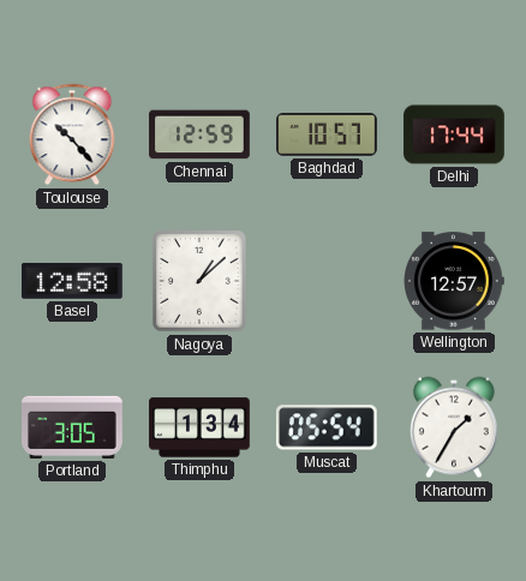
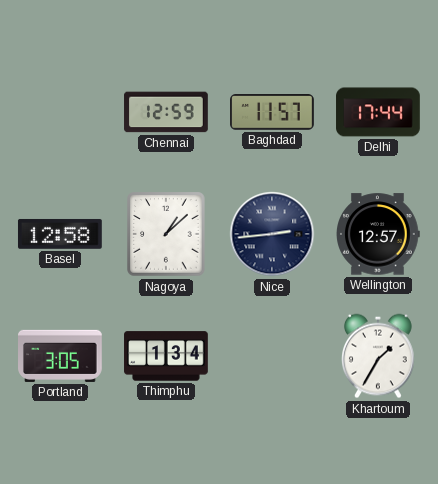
Toulouse: 10:23 -> none
Baghdad: 10:57 -> 11:57
Nice: none -> 2:44
Muscat: 05:54 -> none
